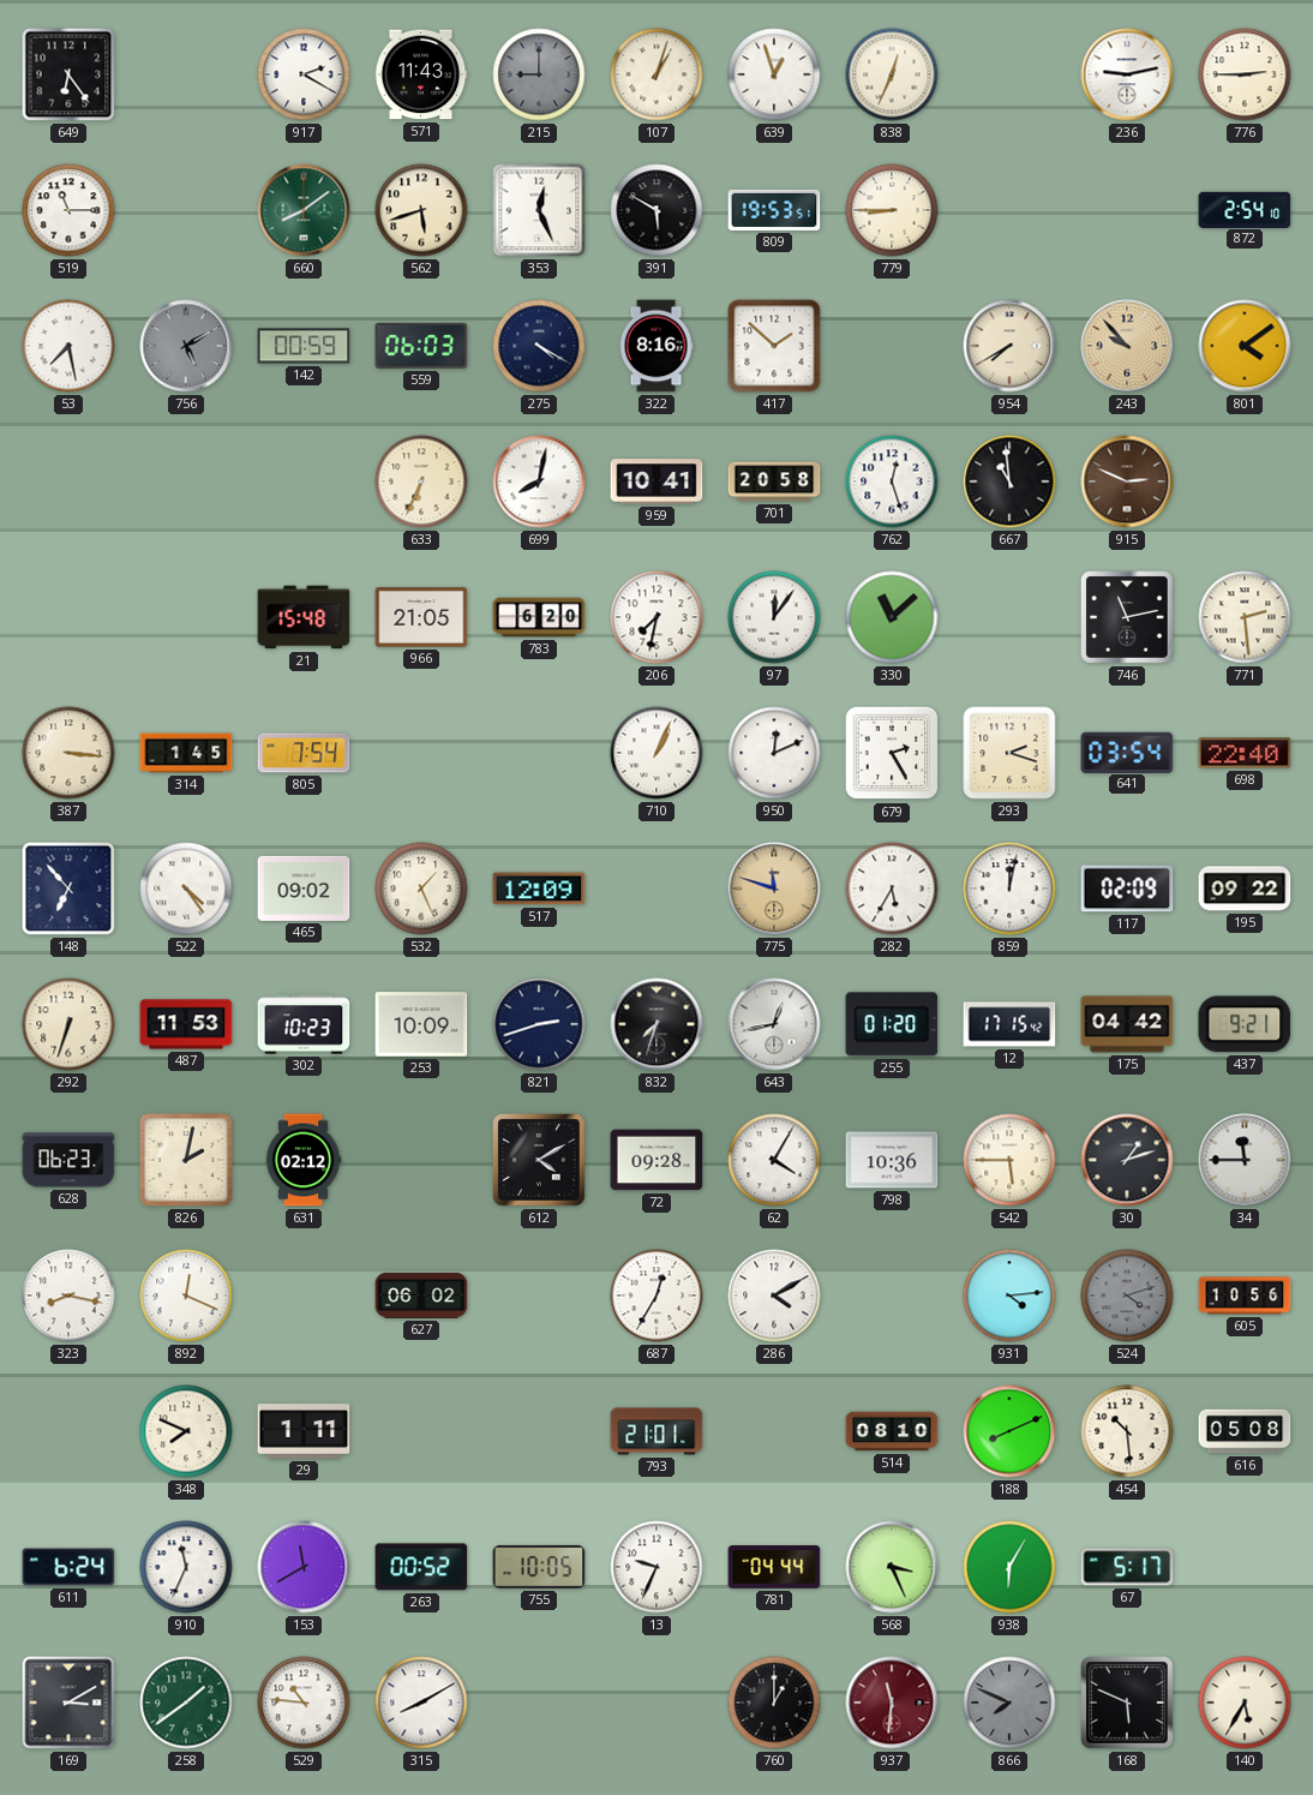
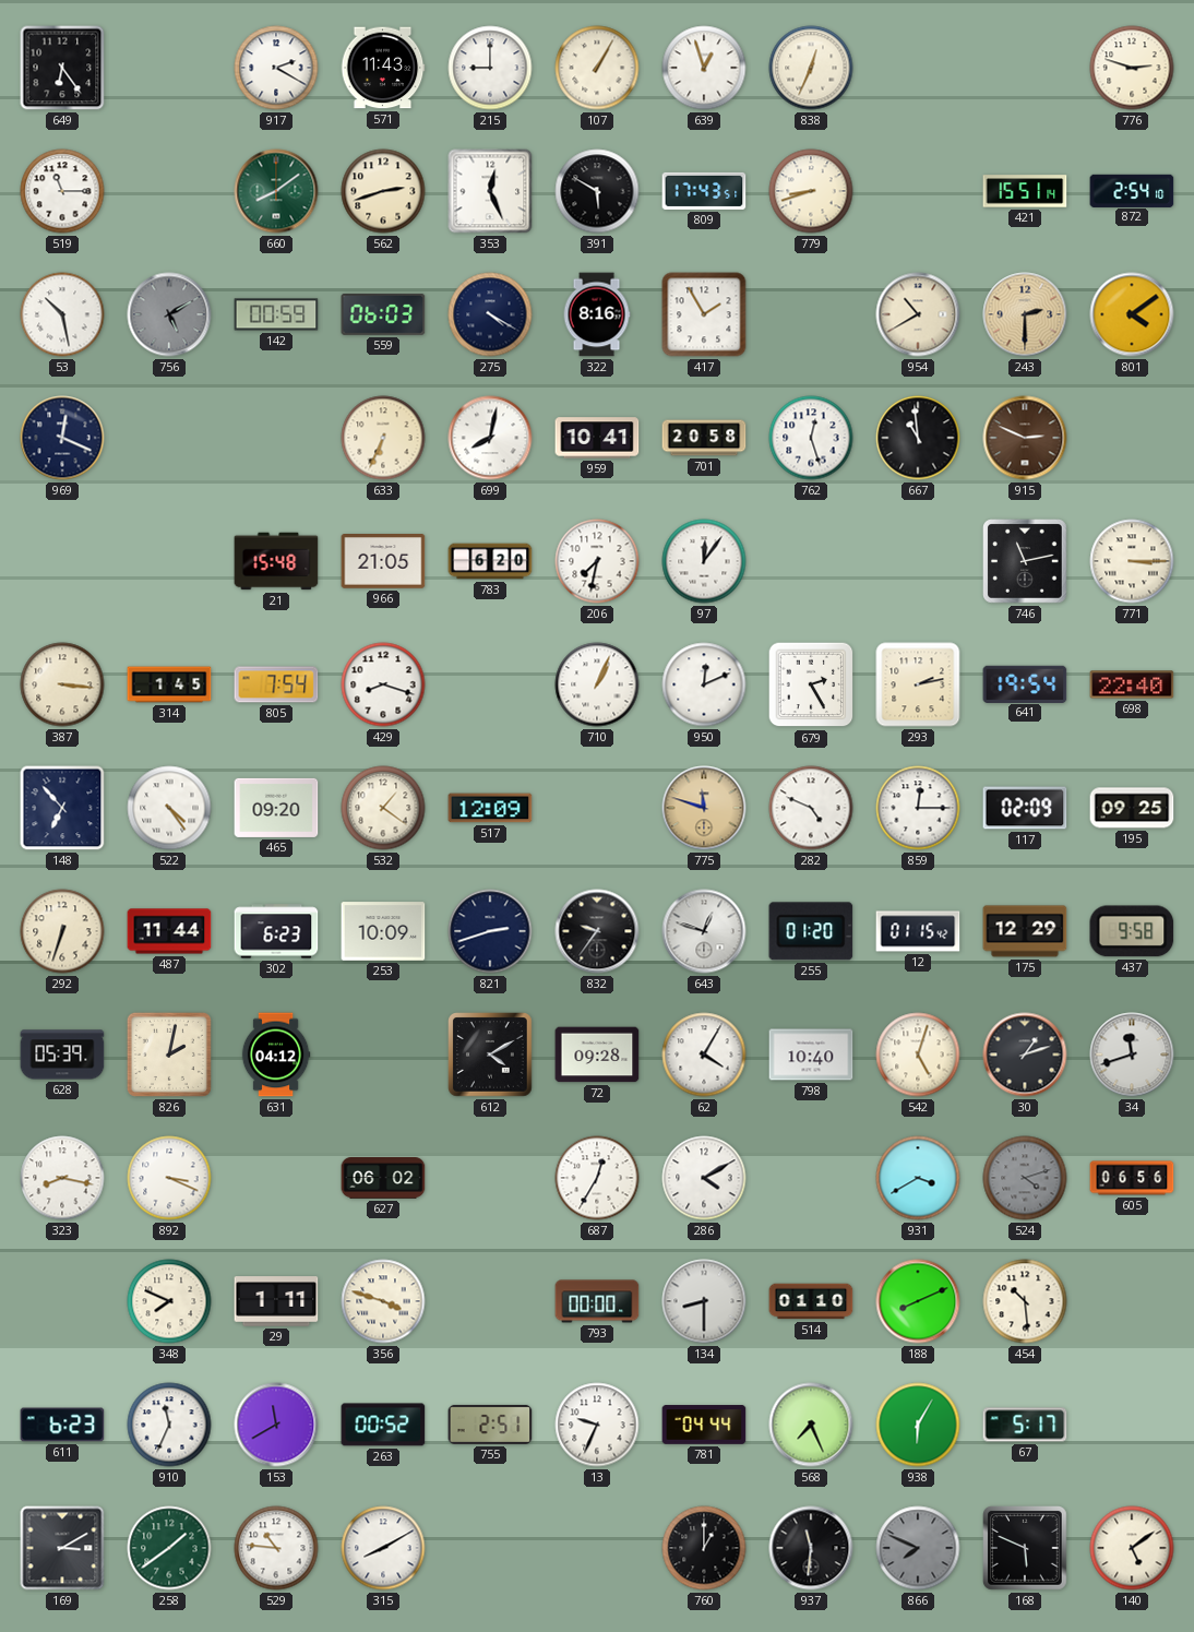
215 dial: grey -> white
107: 1:03 -> 1:05
236: 9:13 -> none
776: 2:45 -> 2:48
562: 5:42 -> 2:42
809: 19:53 -> 17:43
779: 8:45 -> 8:42
421: none -> 15:51
53: 7:28 -> 10:28
417: 1:52 -> 1:55
954: 7:40 -> 10:40
243: 9:53 -> 2:30
969: none -> 12:19
330: 11:08 -> none
771: 2:29 -> 3:15
429: none -> 8:18
293: 2:18 -> 2:13
641: 03:54 -> 19:54
465: 09:02 -> 09:20
532: 1:26 -> 1:21
282: 5:35 -> 4:49
859: 12:02 -> 12:15
195: 09:22 -> 09:25
487: 11:53 -> 11:44
302: 10:23 -> 6:23
832: 7:33 -> 9:36
643: 12:43 -> 12:48
12: 17:15 -> 01:15
175: 04:42 -> 12:29
437: 9:21 -> 9:58
628: 06:23 -> 05:39
631: 02:12 -> 04:12
798: 10:36 -> 10:40
542: 5:45 -> 5:03
34: 11:45 -> 11:42
892: 12:19 -> 3:19
931: 4:14 -> 3:40
605: 10:56 -> 06:56
356: none -> 3:48
793: 21:01 -> 00:00
134: none -> 8:30
514: 08:10 -> 01:10
616: 05:08 -> none
611: 6:24 -> 6:23
755: 10:05 -> 2:51
568: 3:26 -> 7:26
937 dial: burgundy -> black
140: 5:35 -> 5:09
